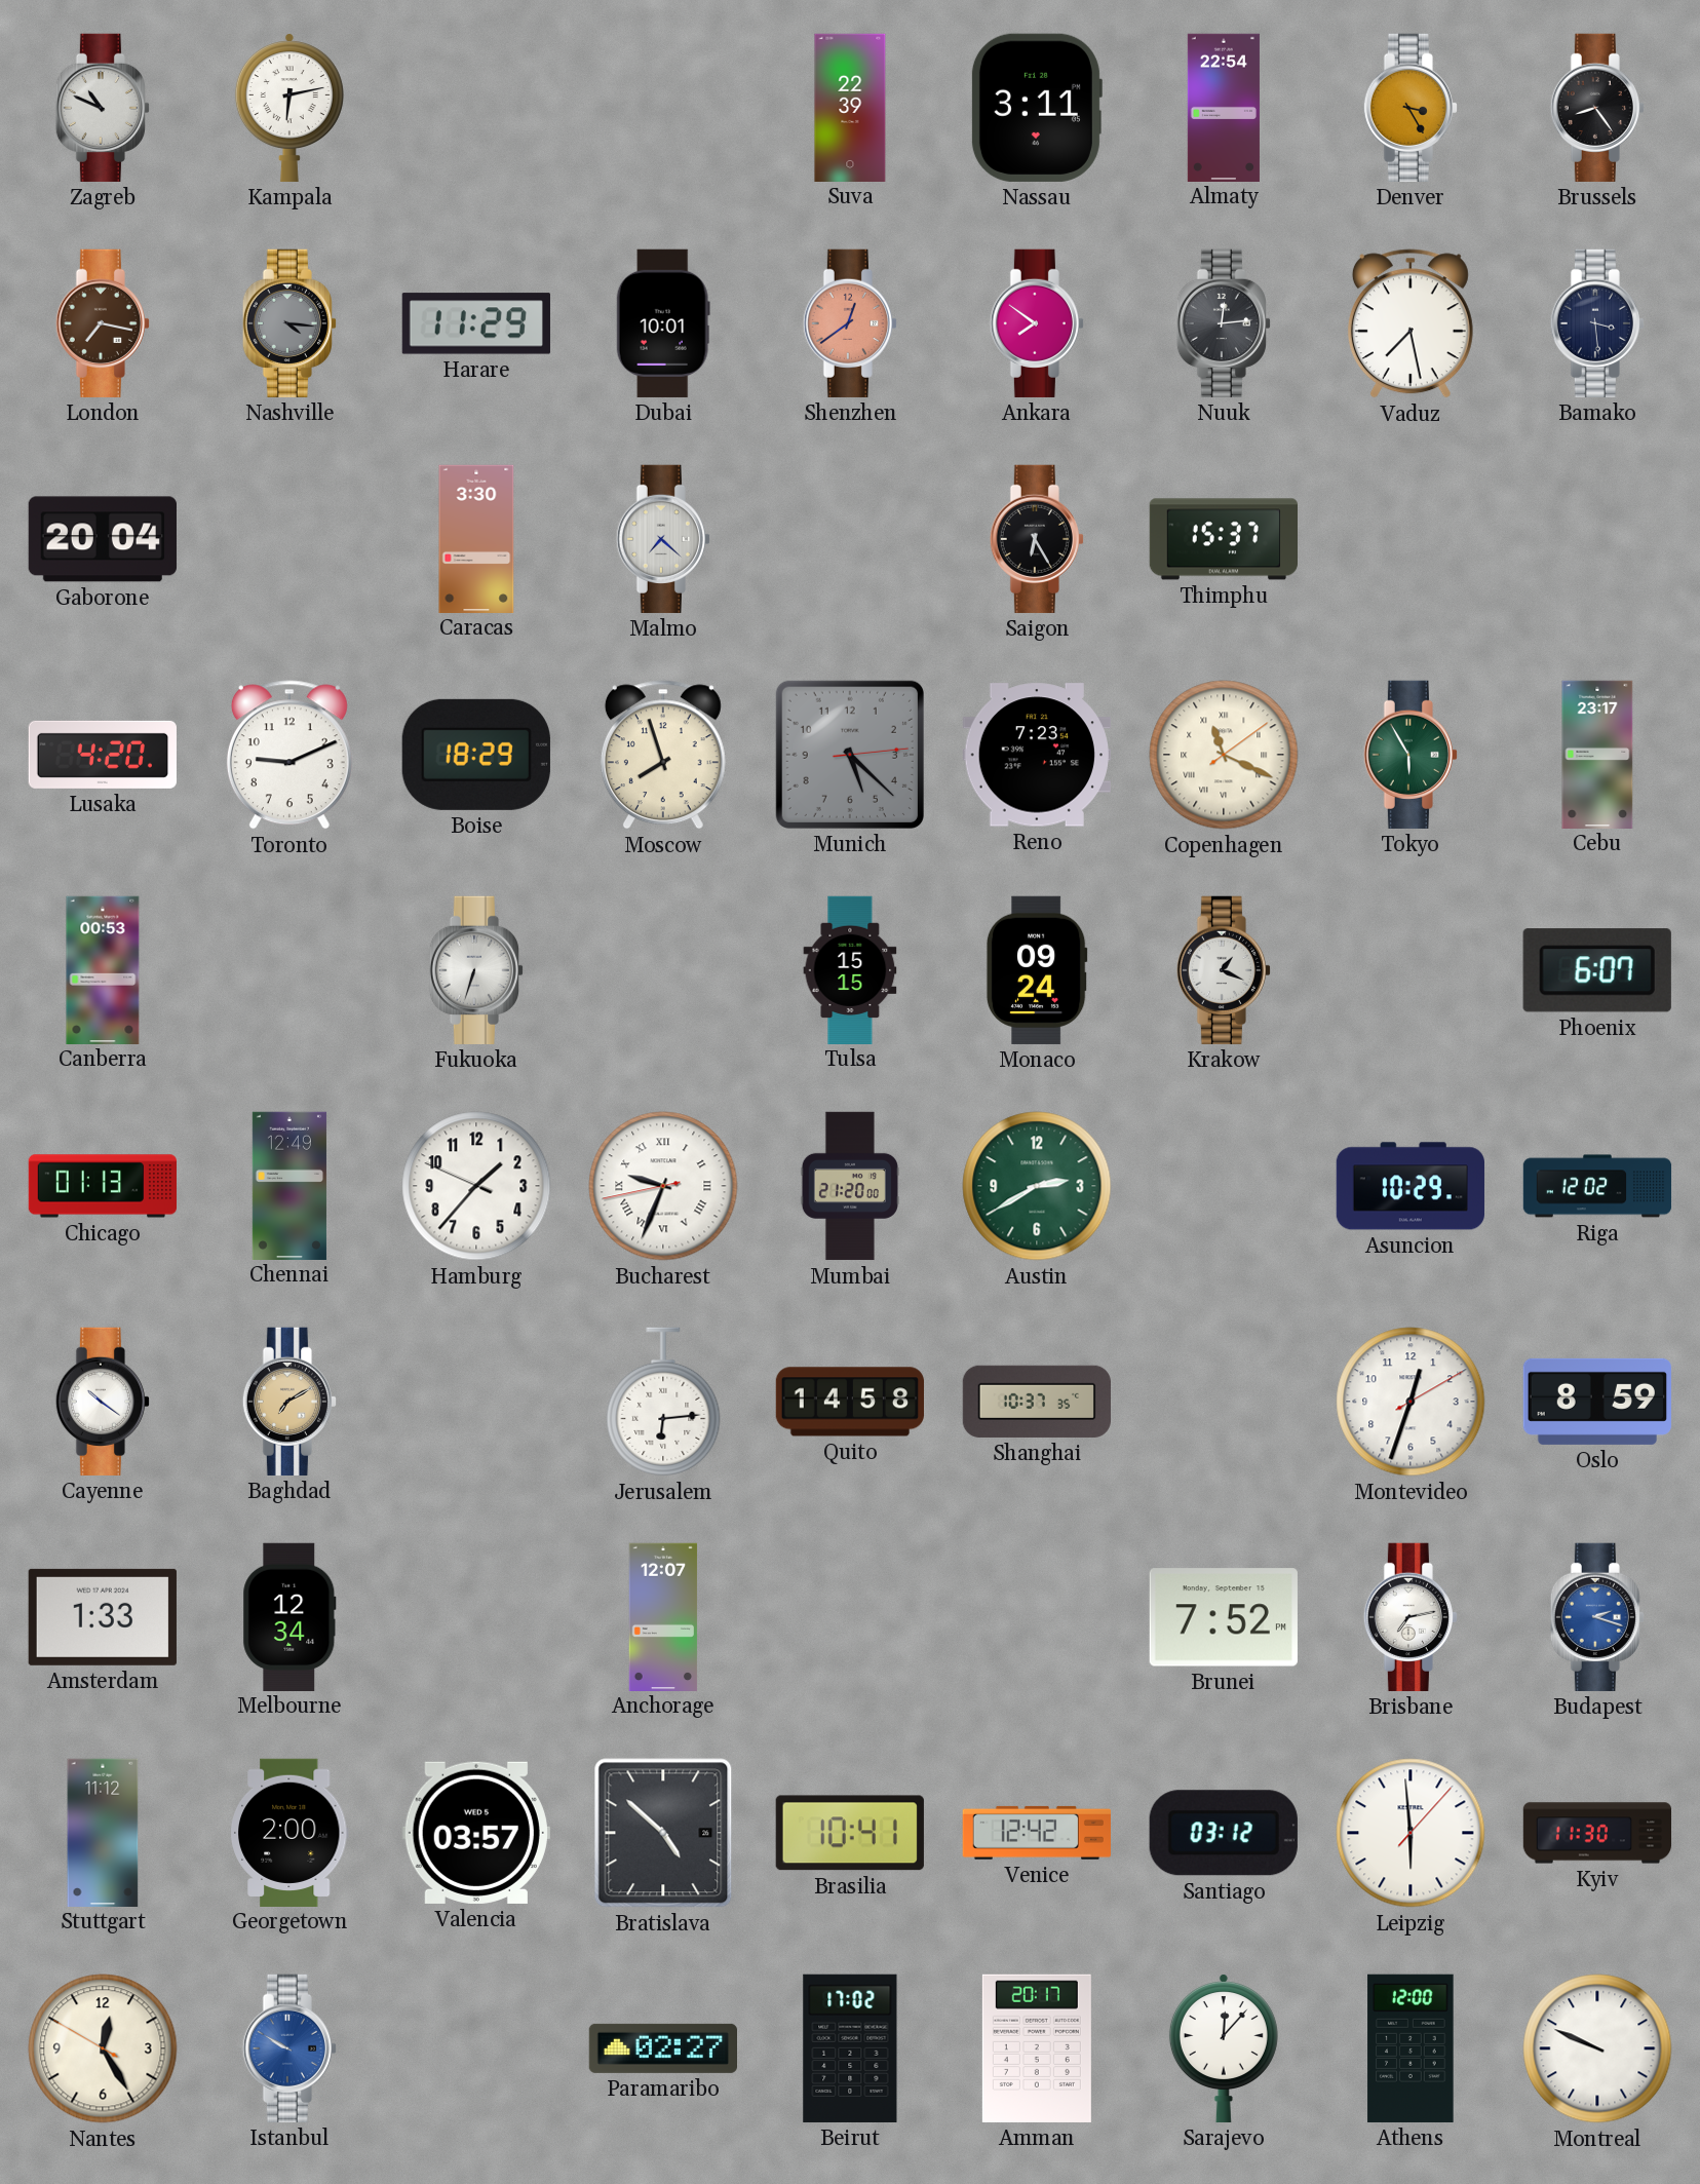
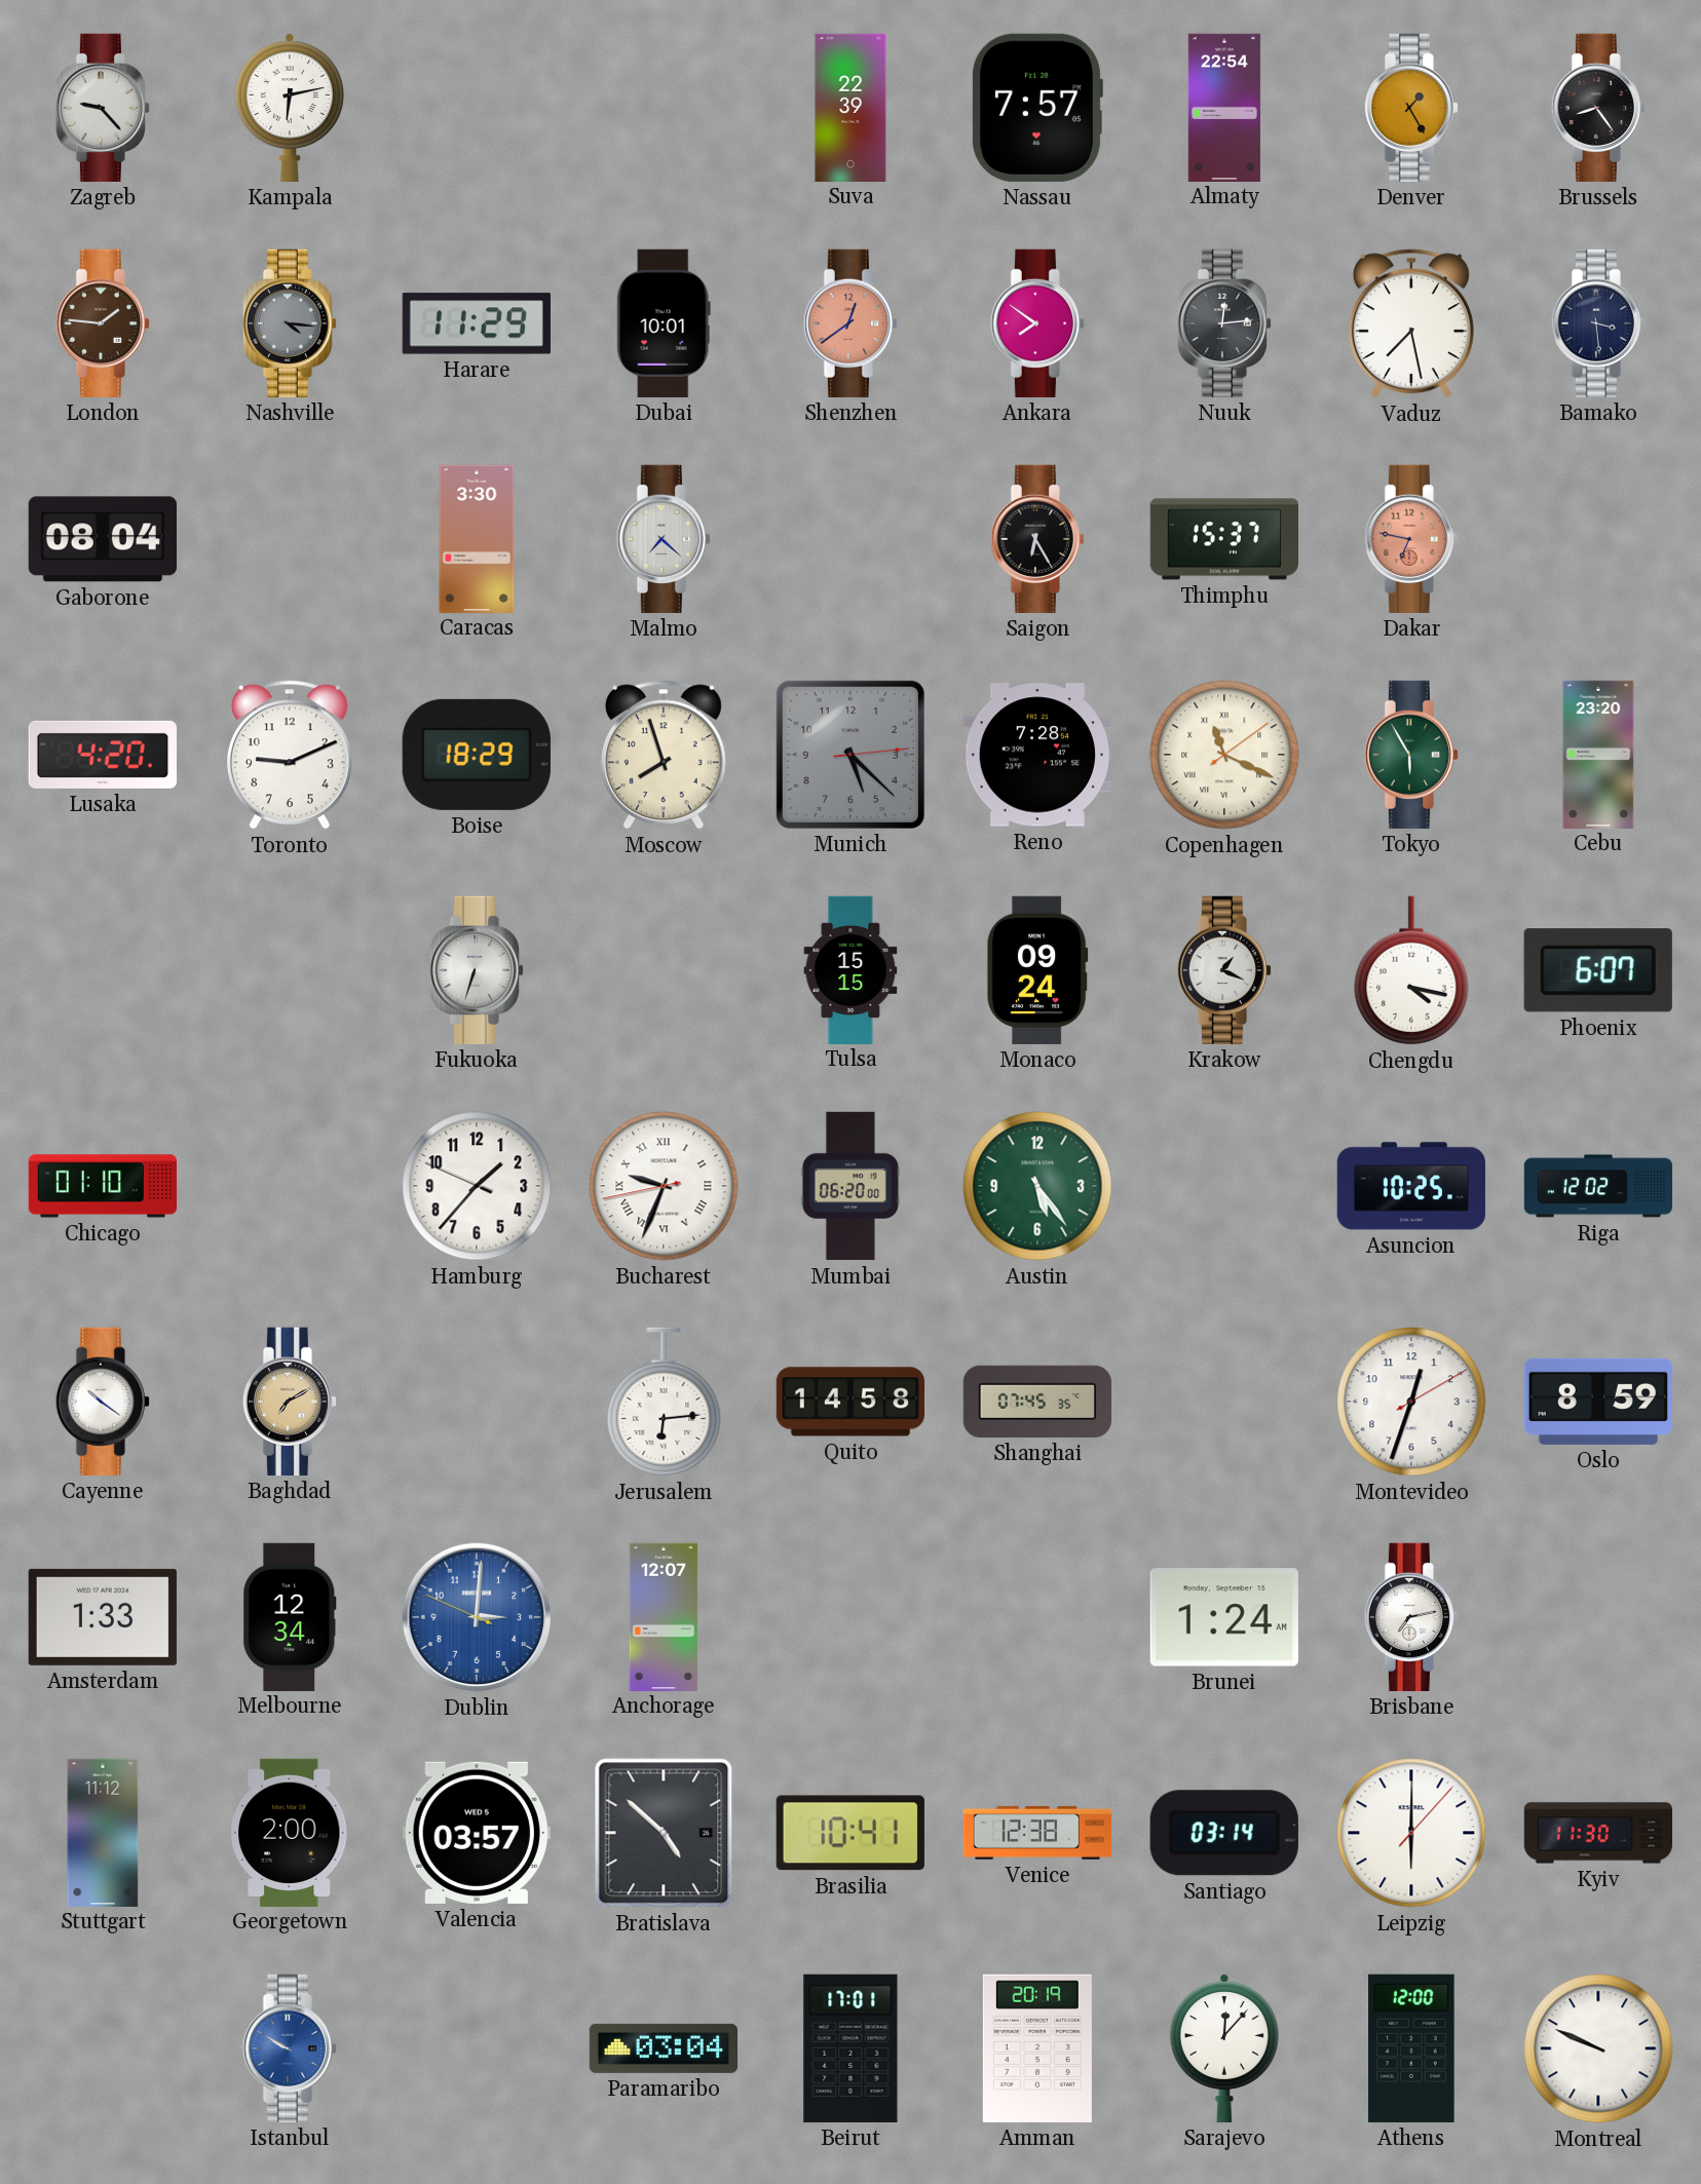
Zagreb: 10:49 -> 9:23
Nassau: 3:11 -> 7:57
Denver: 3:25 -> 1:25
London: 7:17 -> 1:46
Gaborone: 20:04 -> 08:04
Dakar: none -> 6:47
Reno: 7:23 -> 7:28
Cebu: 23:17 -> 23:20
Canberra: 00:53 -> none
Chengdu: none -> 4:17
Chicago: 01:13 -> 01:10
Chennai: 12:49 -> none
Mumbai: 21:20 -> 06:20
Austin: 2:40 -> 5:24
Asuncion: 10:29 -> 10:25
Shanghai: 10:37 -> 07:45
Dublin: none -> 3:00
Brunei: 7:52 -> 1:24
Budapest: 2:18 -> none
Venice: 12:42 -> 12:38
Santiago: 03:12 -> 03:14
Leipzig: 5:59 -> 6:00
Nantes: 12:24 -> none
Paramaribo: 02:27 -> 03:04
Beirut: 17:02 -> 17:01
Amman: 20:17 -> 20:19
